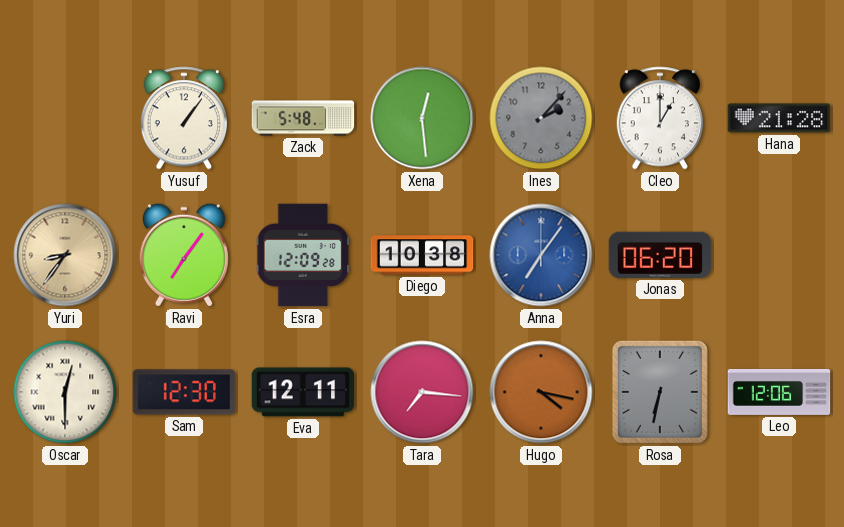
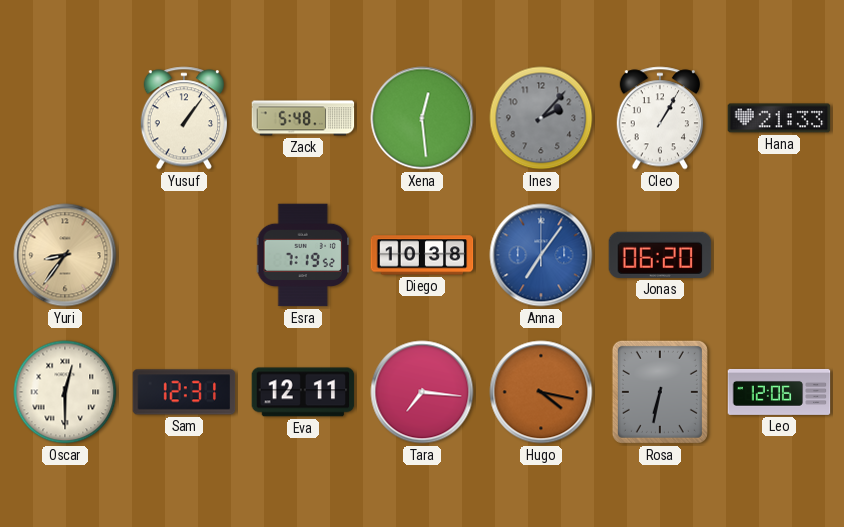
Cleo: 1:00 -> 1:05
Hana: 21:28 -> 21:33
Ravi: 7:06 -> none
Esra: 12:09 -> 7:19
Sam: 12:30 -> 12:31
